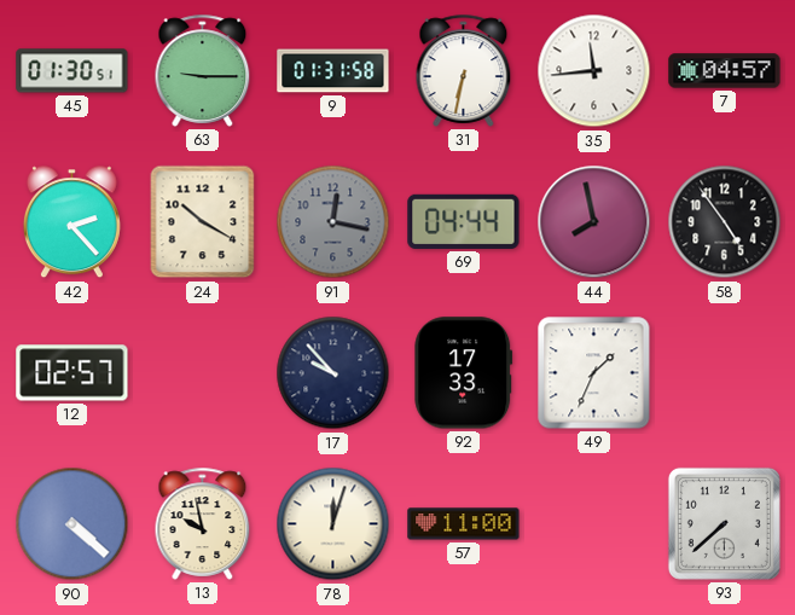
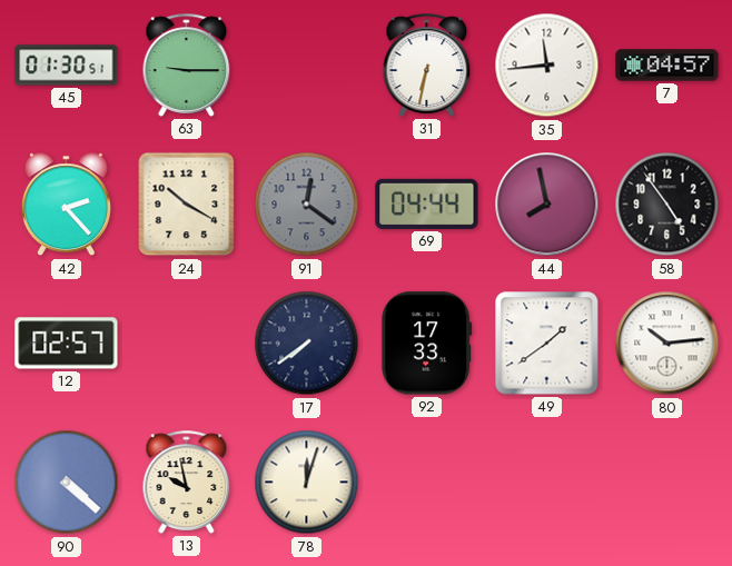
9: 01:31 -> none
91: 12:17 -> 12:21
17: 9:53 -> 7:39
49: 1:34 -> 1:39
80: none -> 10:14
57: 11:00 -> none
93: 7:38 -> none
